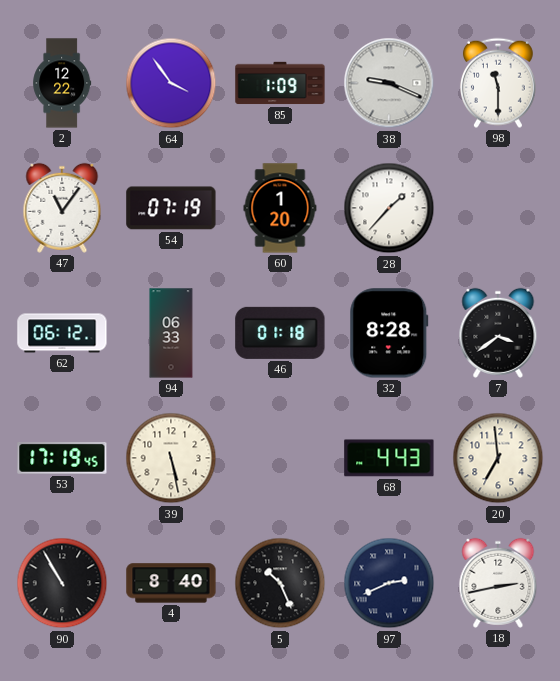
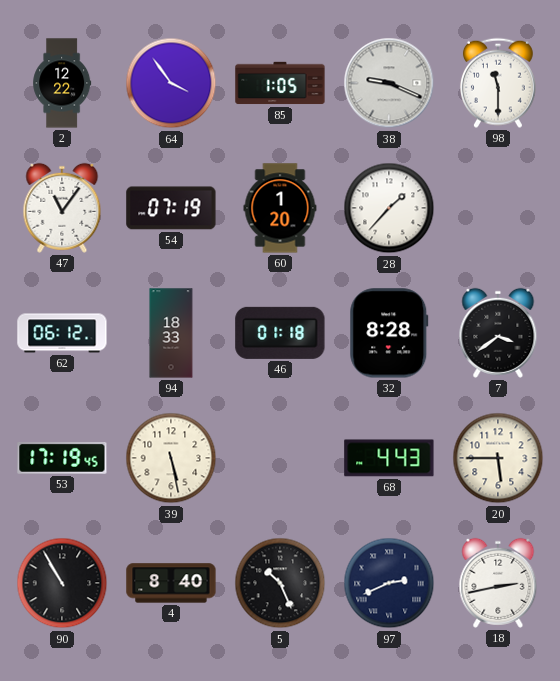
85: 1:09 -> 1:05
94: 06:33 -> 18:33
20: 6:59 -> 5:45
